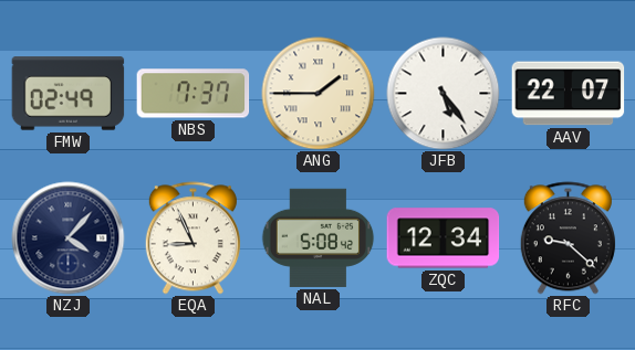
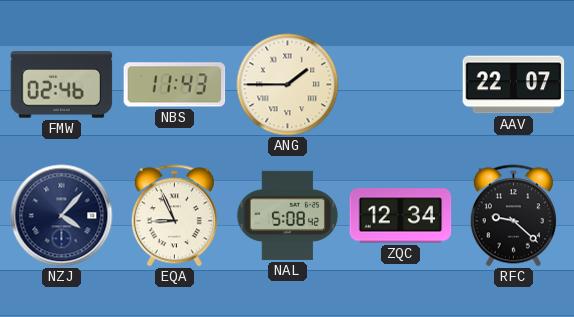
FMW: 02:49 -> 02:46
NBS: 7:37 -> 11:43
JFB: 5:24 -> none
